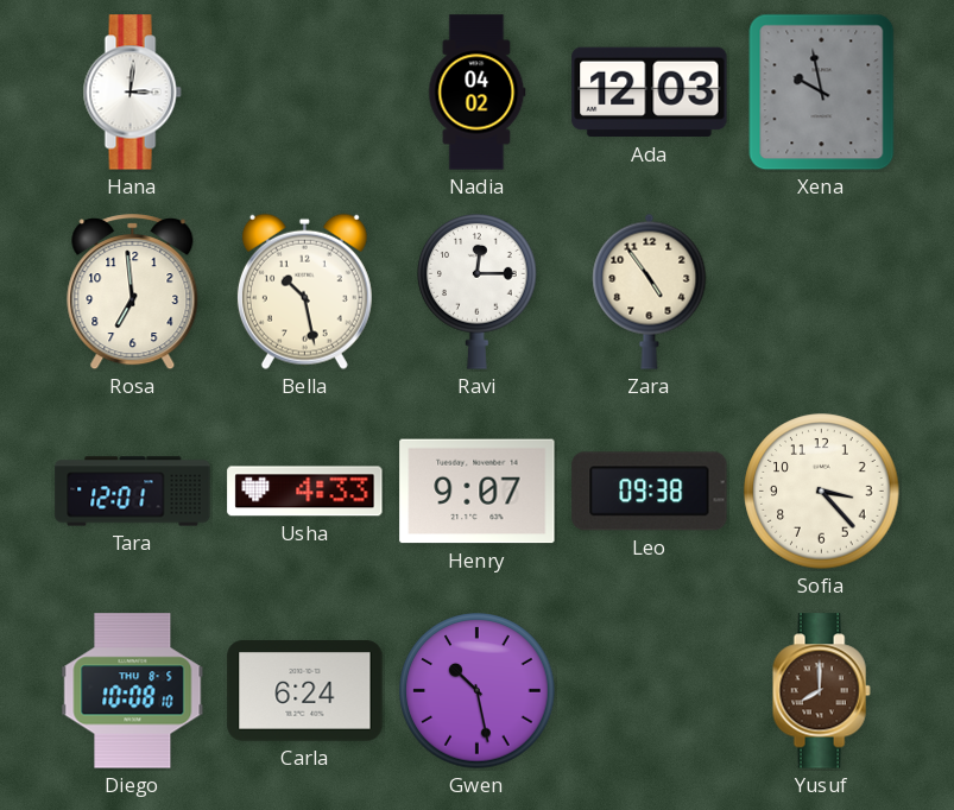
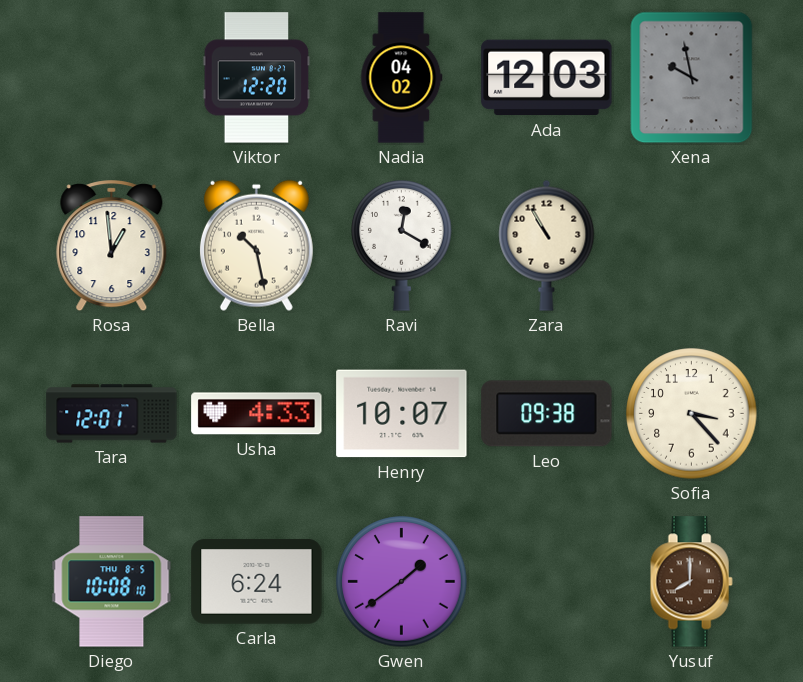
Hana: 3:01 -> none
Viktor: none -> 12:20
Rosa: 6:59 -> 12:59
Ravi: 12:15 -> 12:20
Zara: 4:54 -> 10:55
Henry: 9:07 -> 10:07
Gwen: 10:28 -> 1:39
